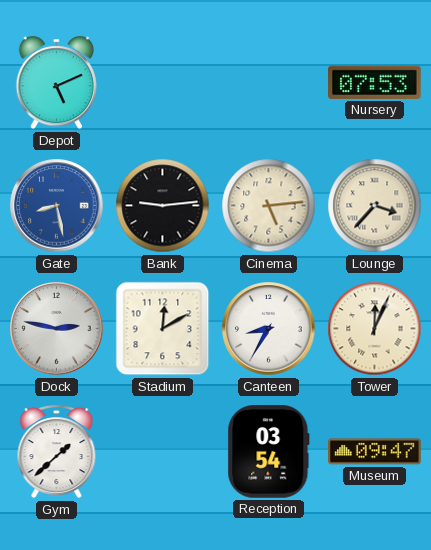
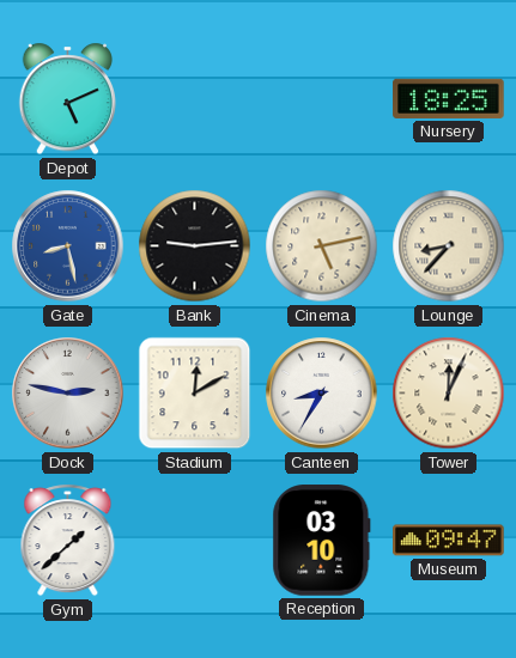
Nursery: 07:53 -> 18:25
Cinema: 5:14 -> 5:13
Lounge: 3:37 -> 8:37
Reception: 03:54 -> 03:10
